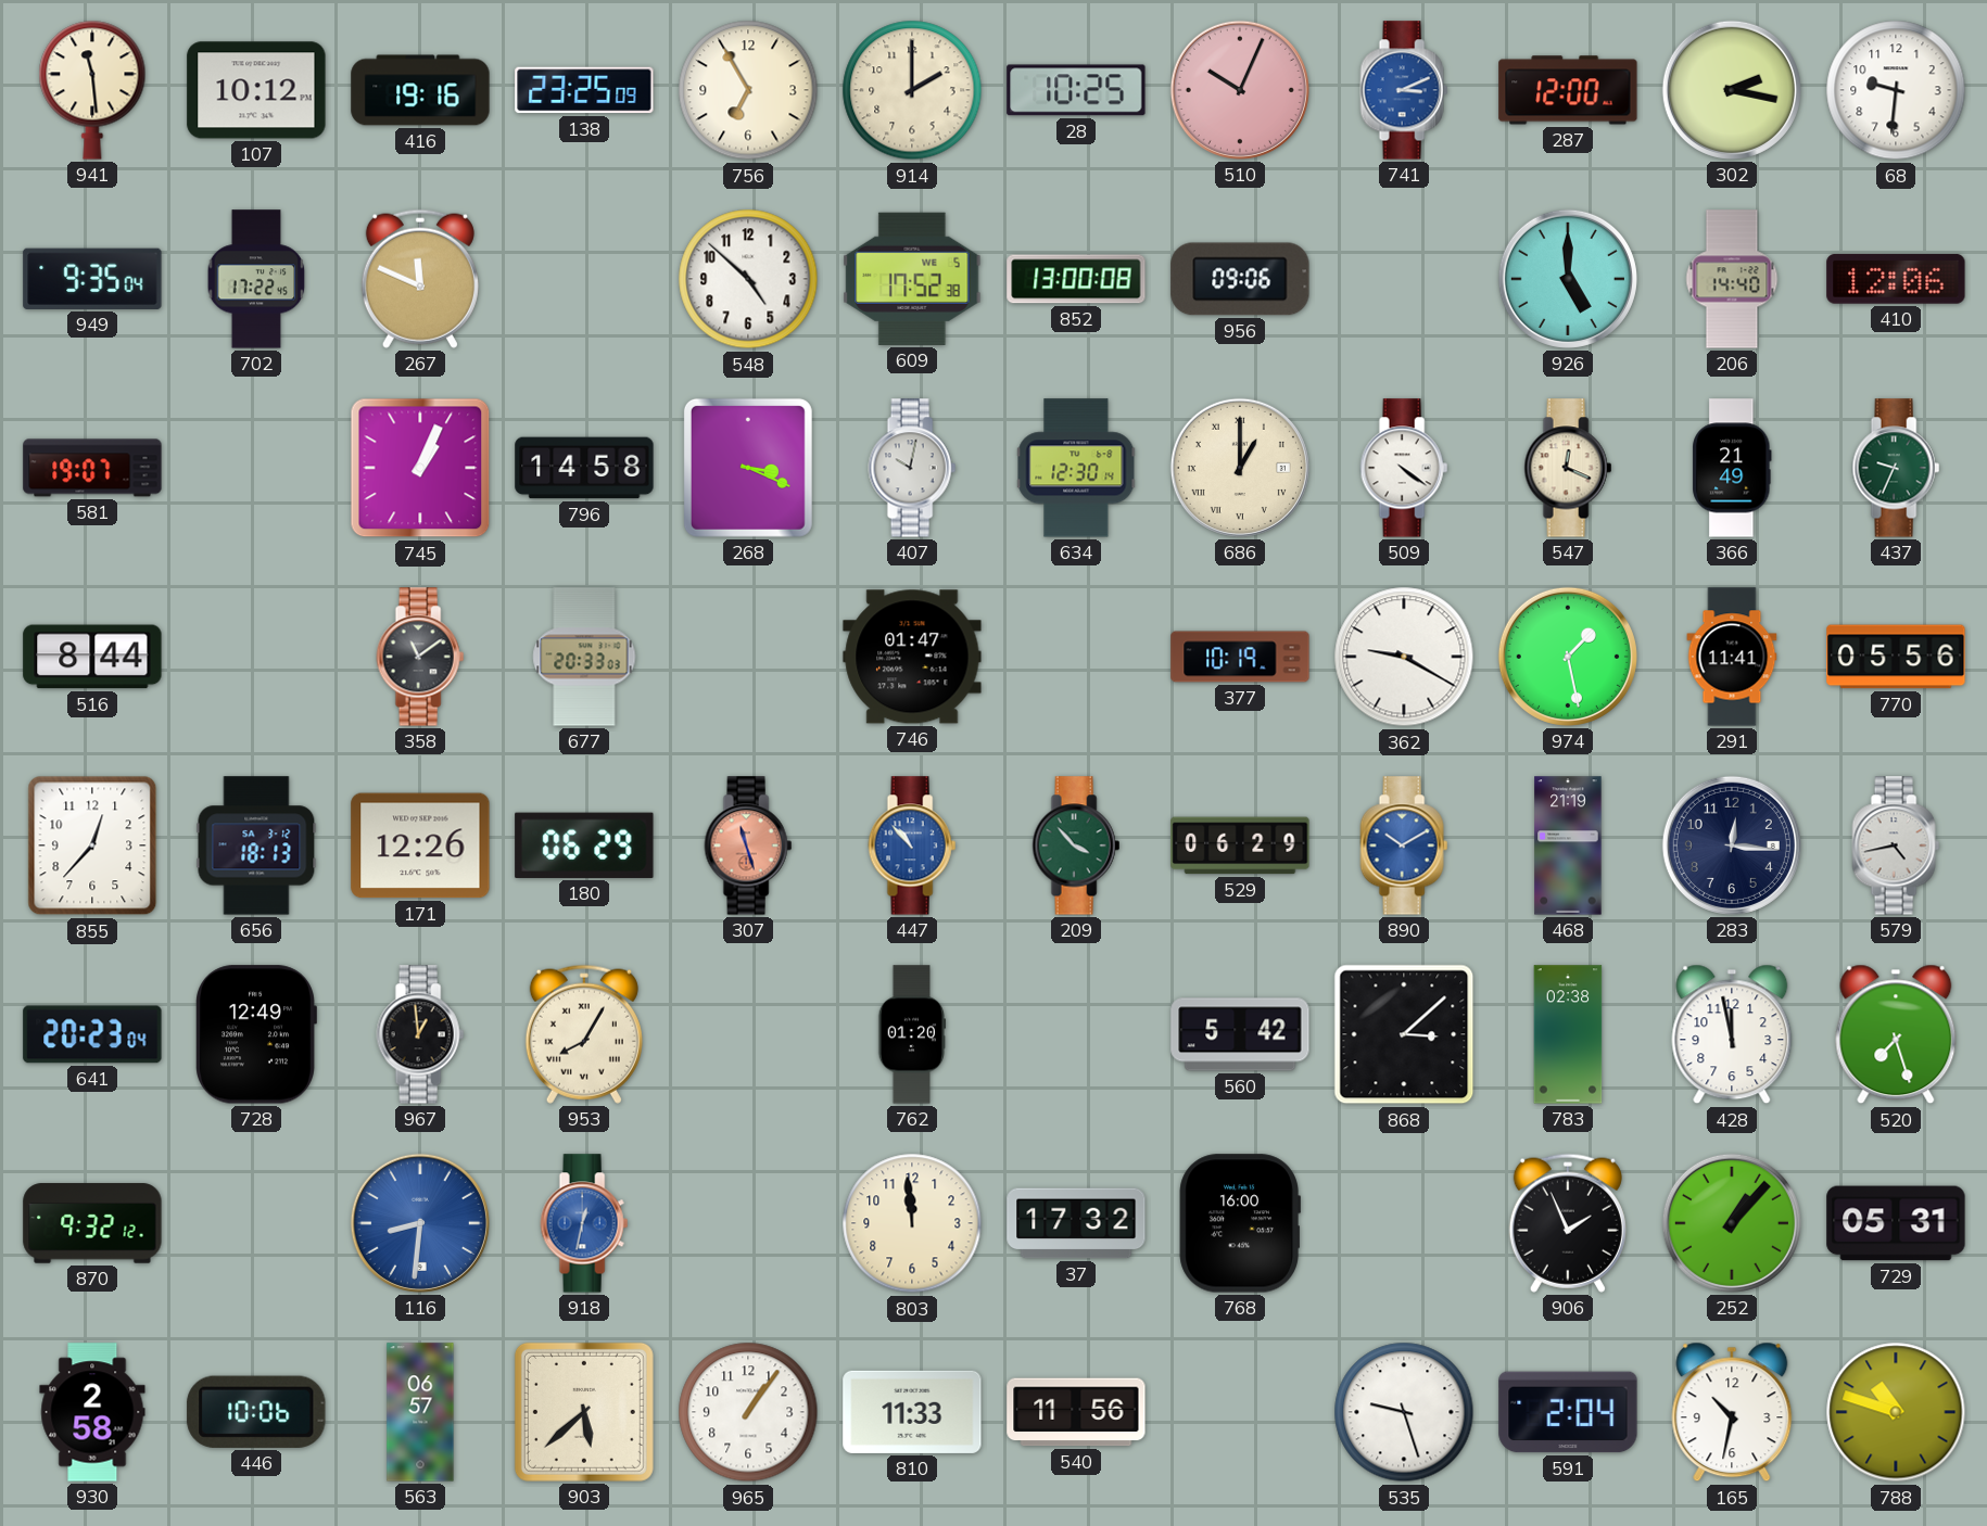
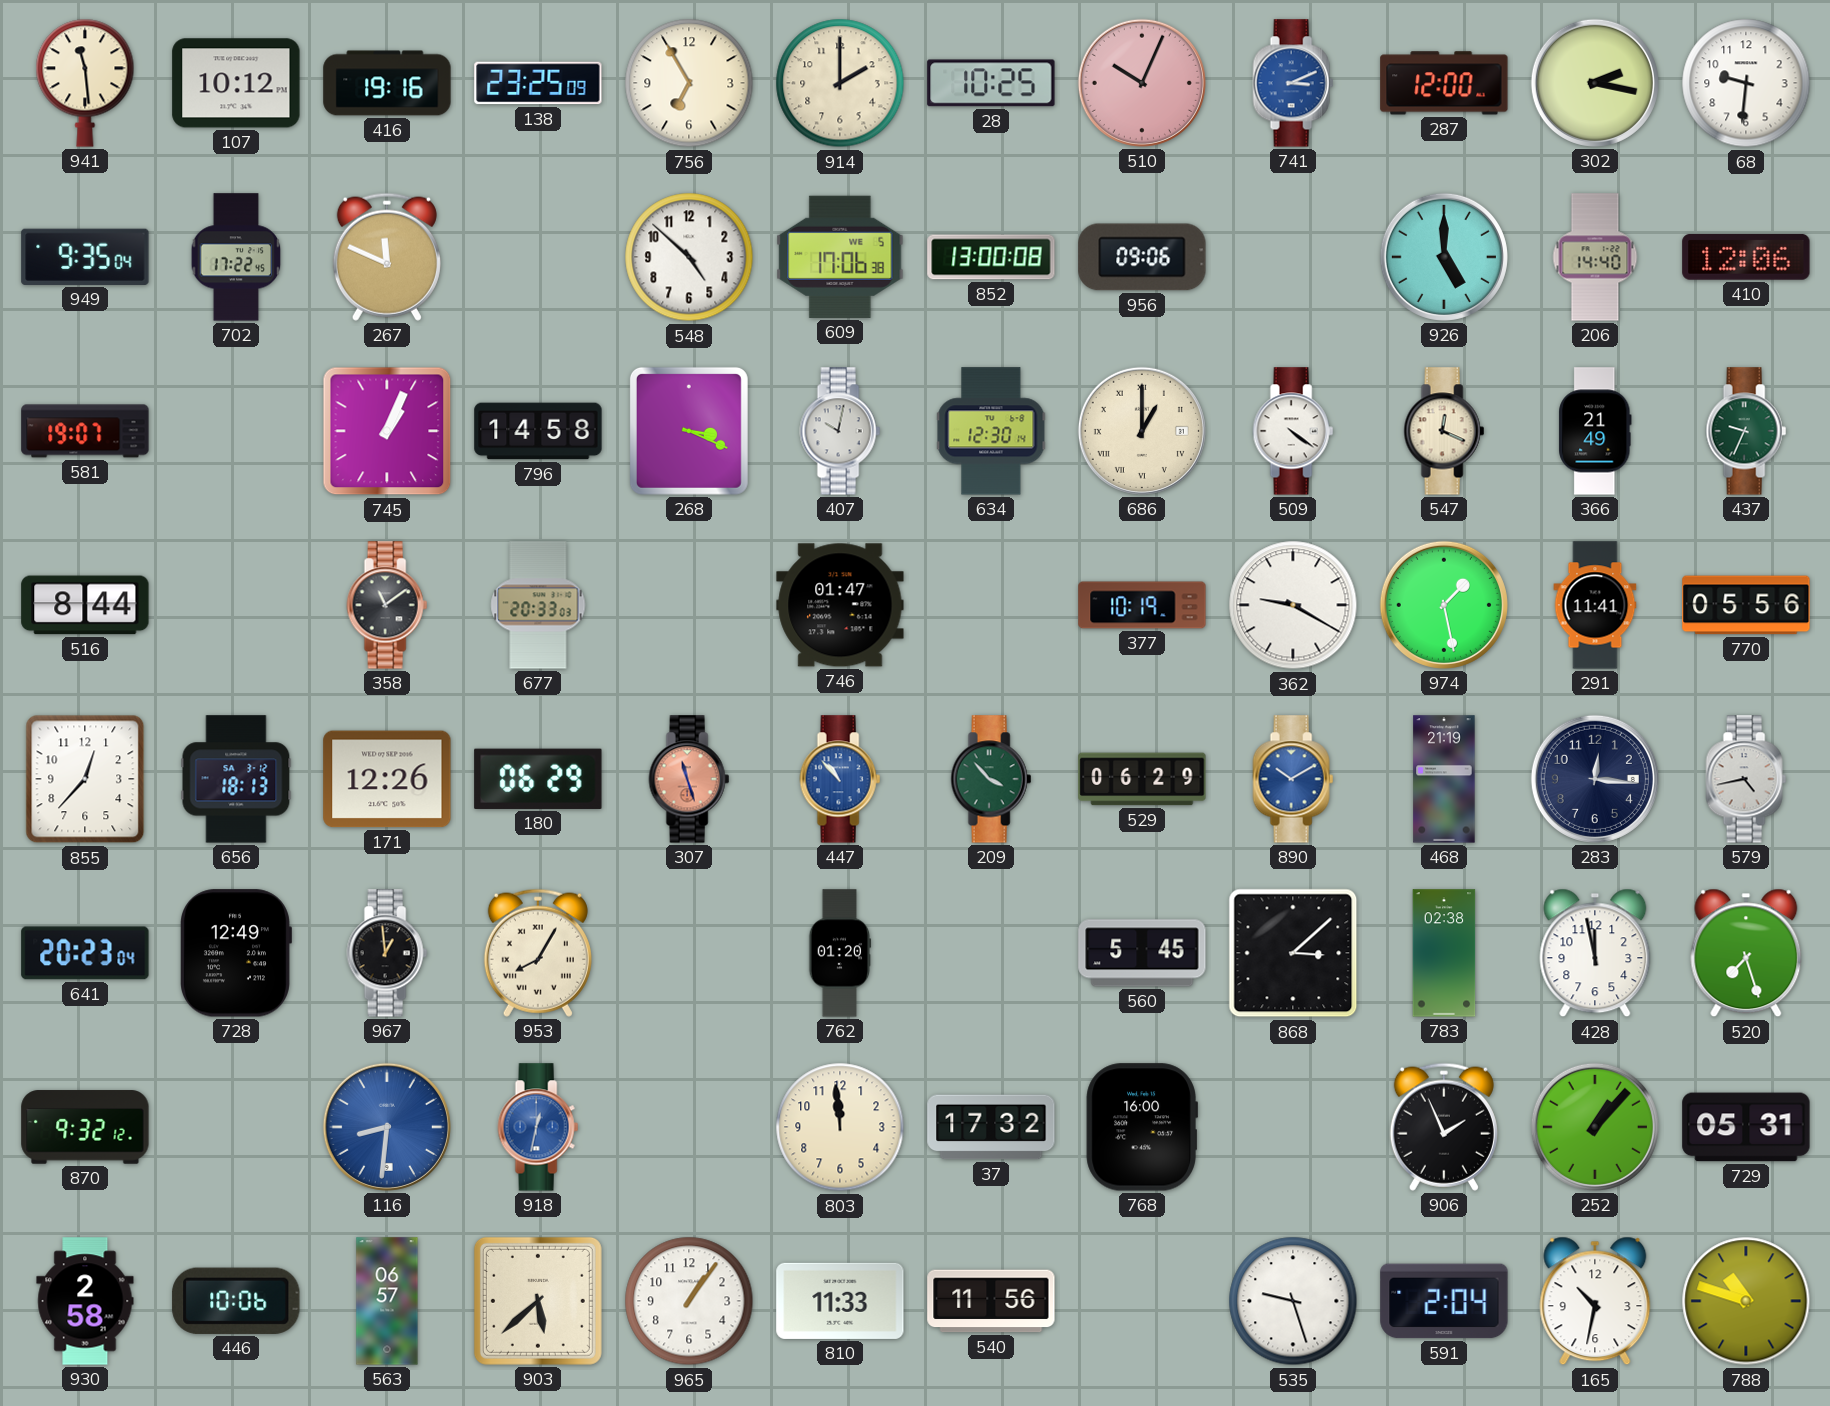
609: 17:52 -> 17:06
560: 5:42 -> 5:45
